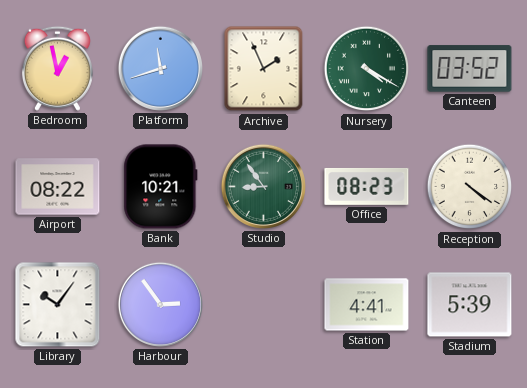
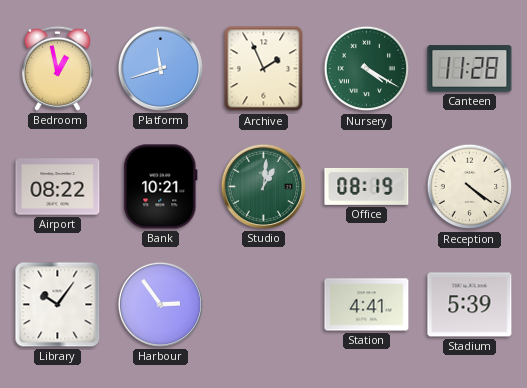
Canteen: 03:52 -> 11:28
Studio: 8:54 -> 1:01
Office: 08:23 -> 08:19
